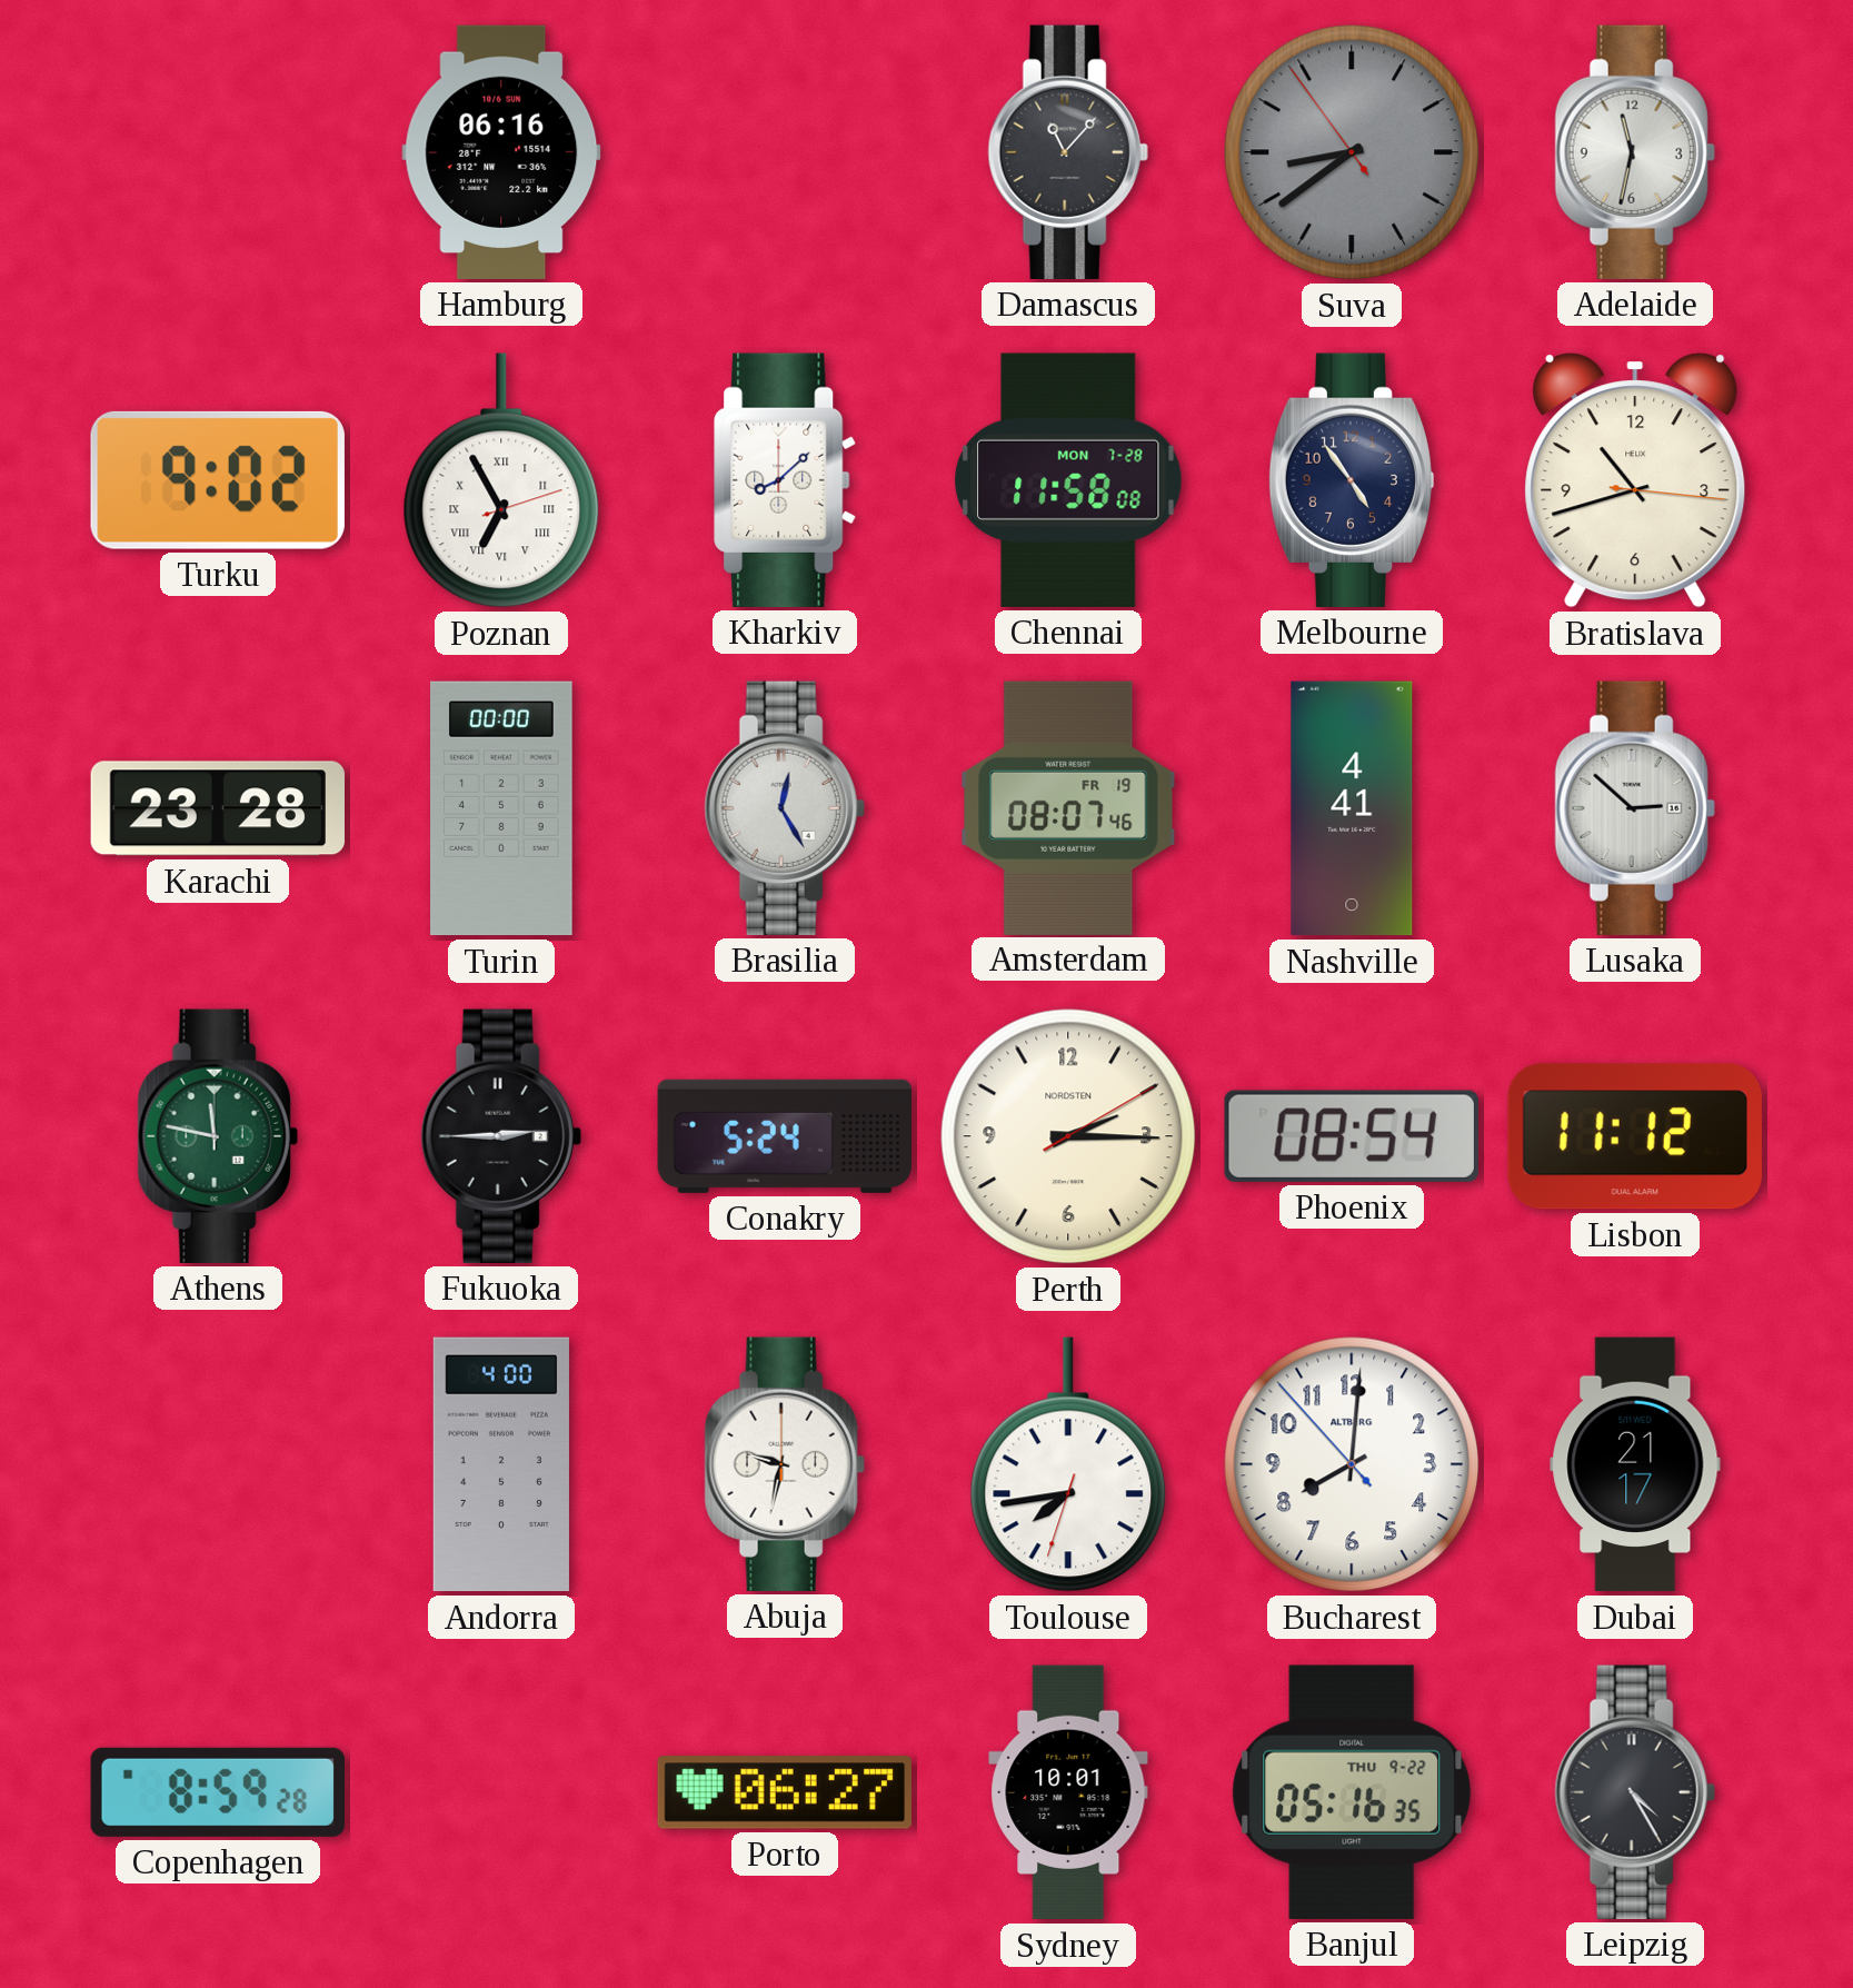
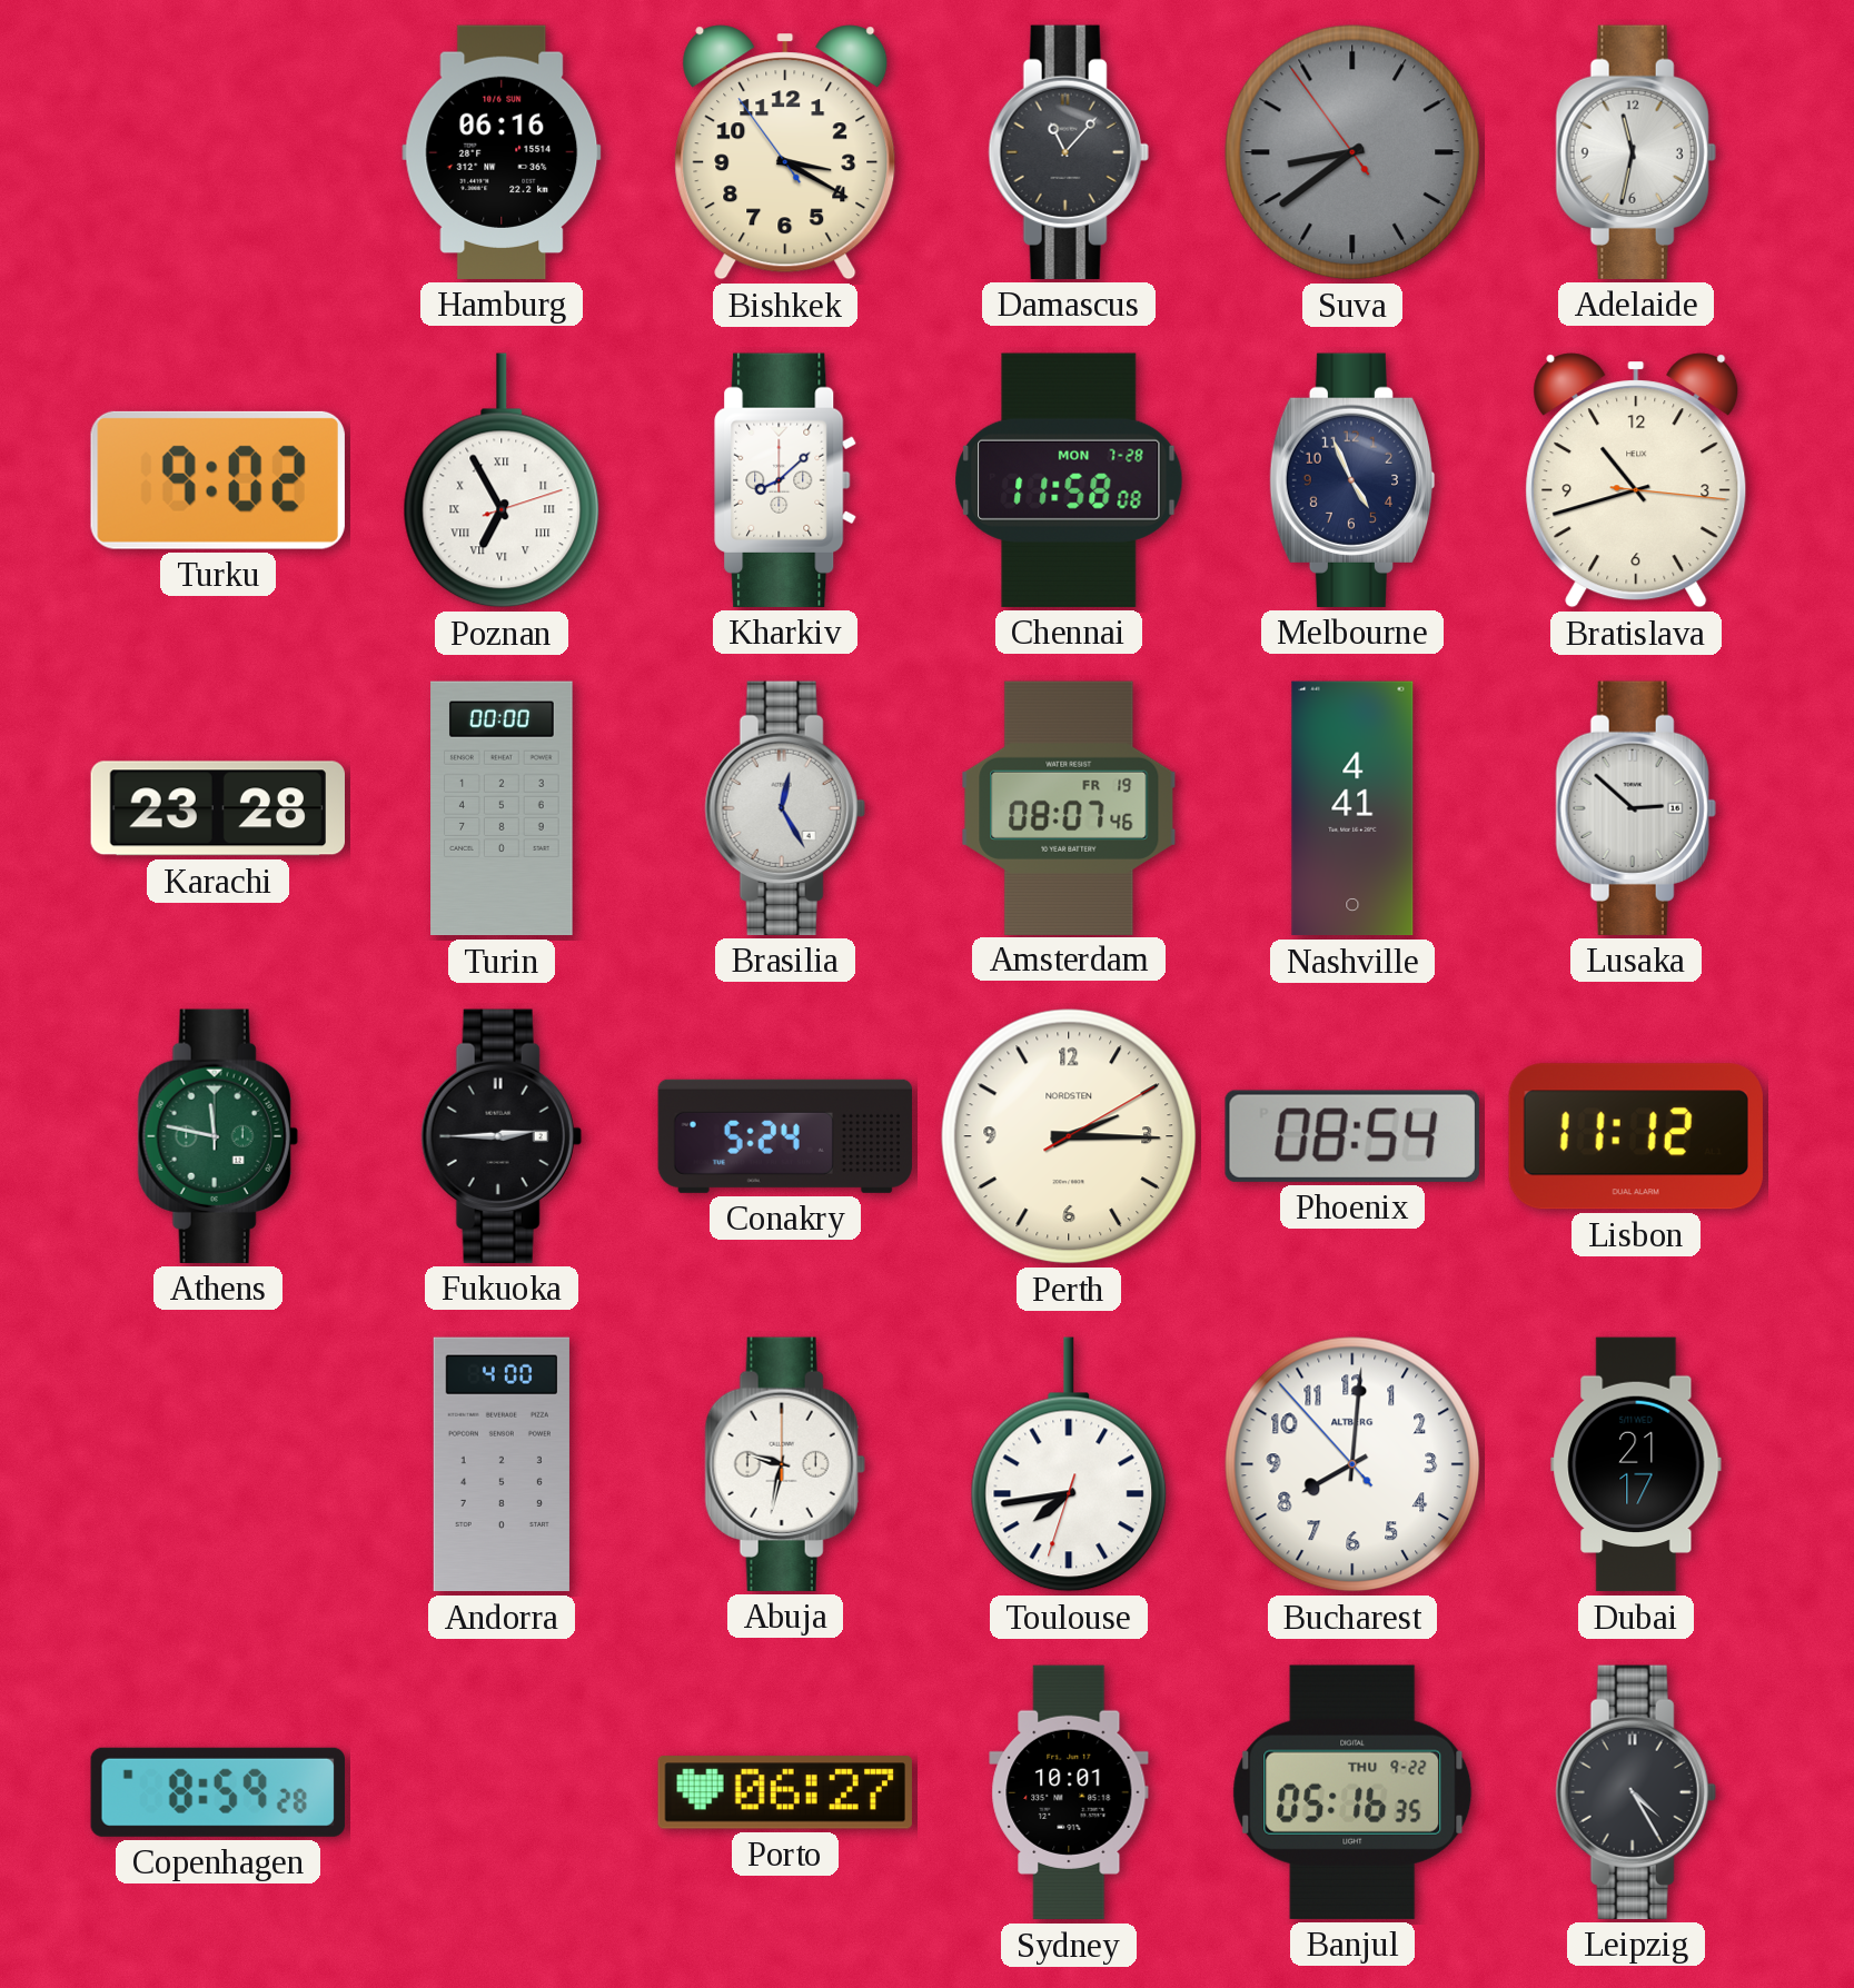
Bishkek: none -> 3:19
Melbourne: 4:54 -> 4:56
